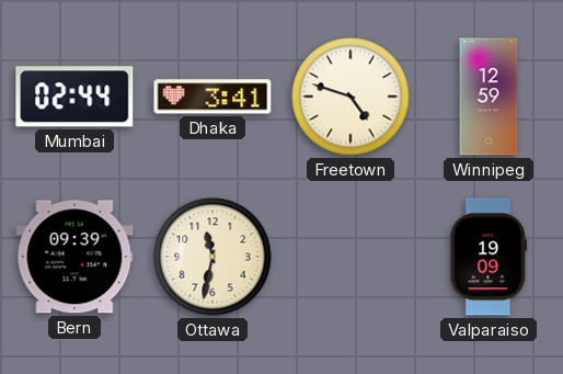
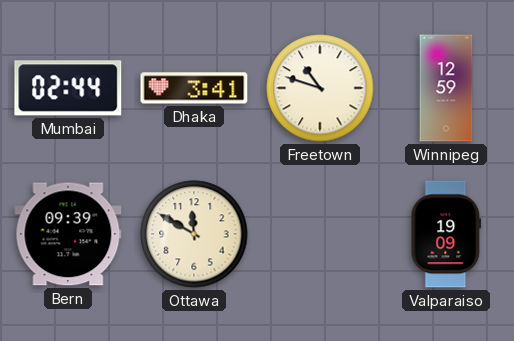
Freetown: 4:48 -> 10:48
Ottawa: 11:32 -> 11:50
